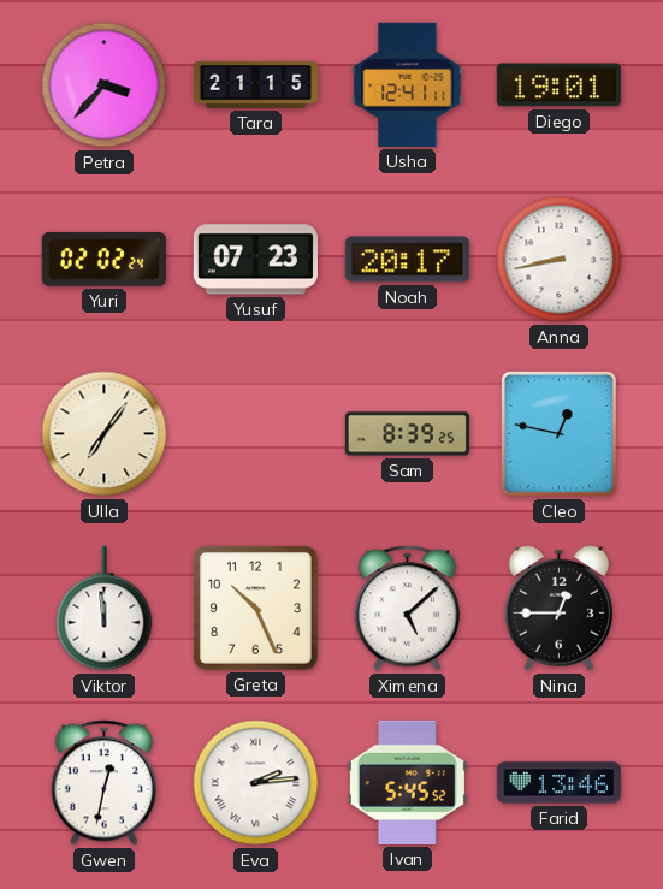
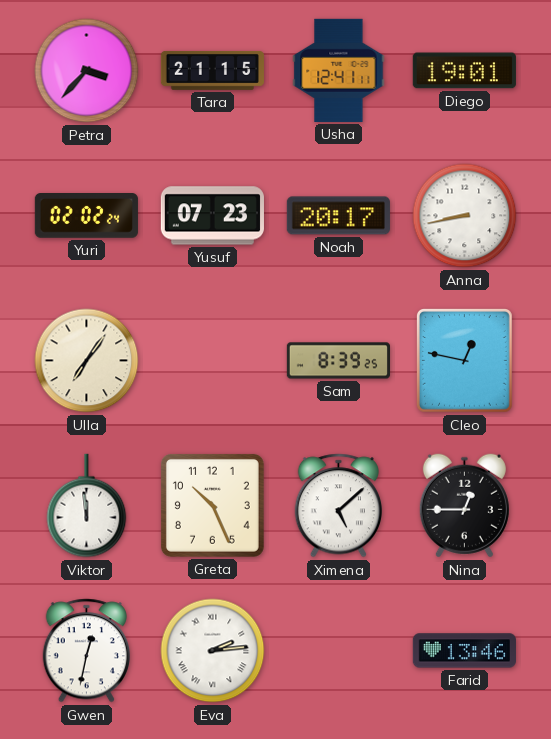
Ivan: 5:45 -> none
